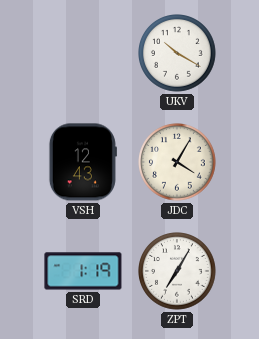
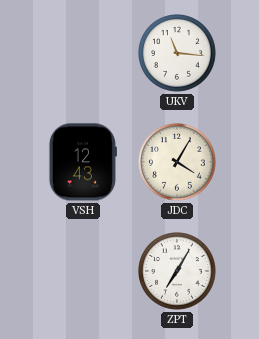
UKV: 10:20 -> 11:16
SRD: 1:19 -> none
